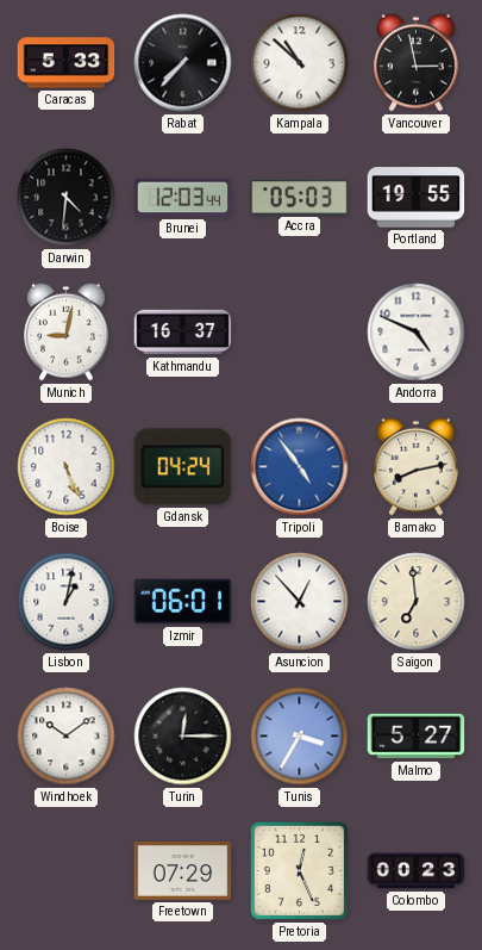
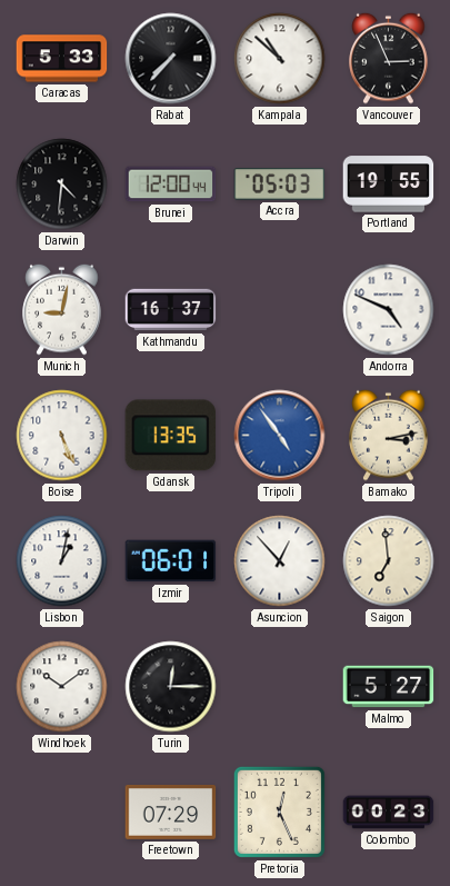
Vancouver: 2:58 -> 2:56
Brunei: 12:03 -> 12:00
Gdansk: 04:24 -> 13:35
Bamako: 8:13 -> 3:13
Tunis: 3:35 -> none
